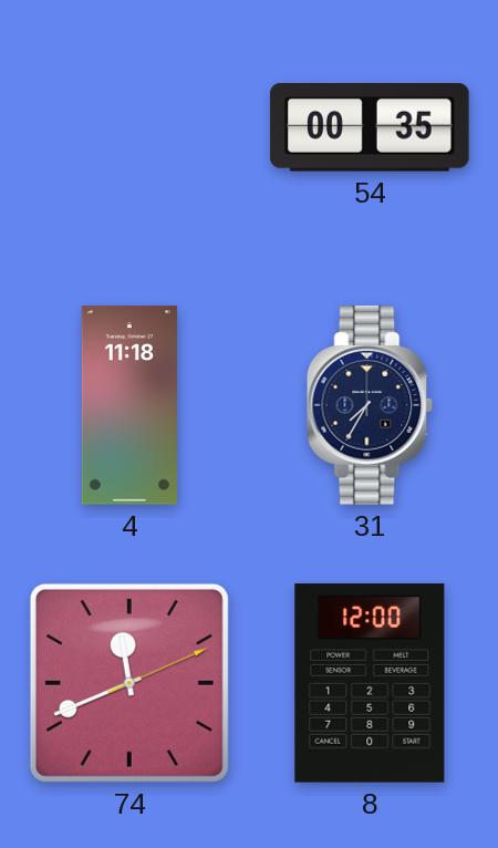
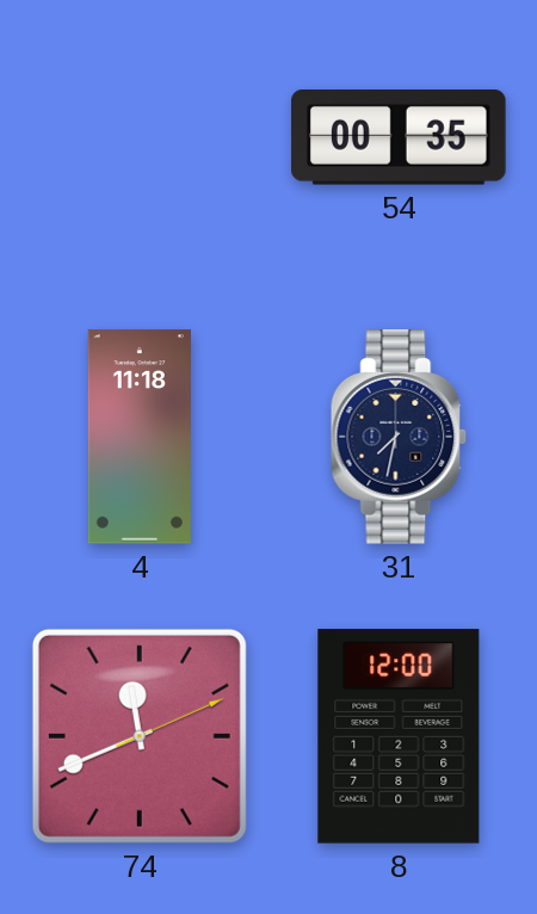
31: 7:35 -> 7:32
